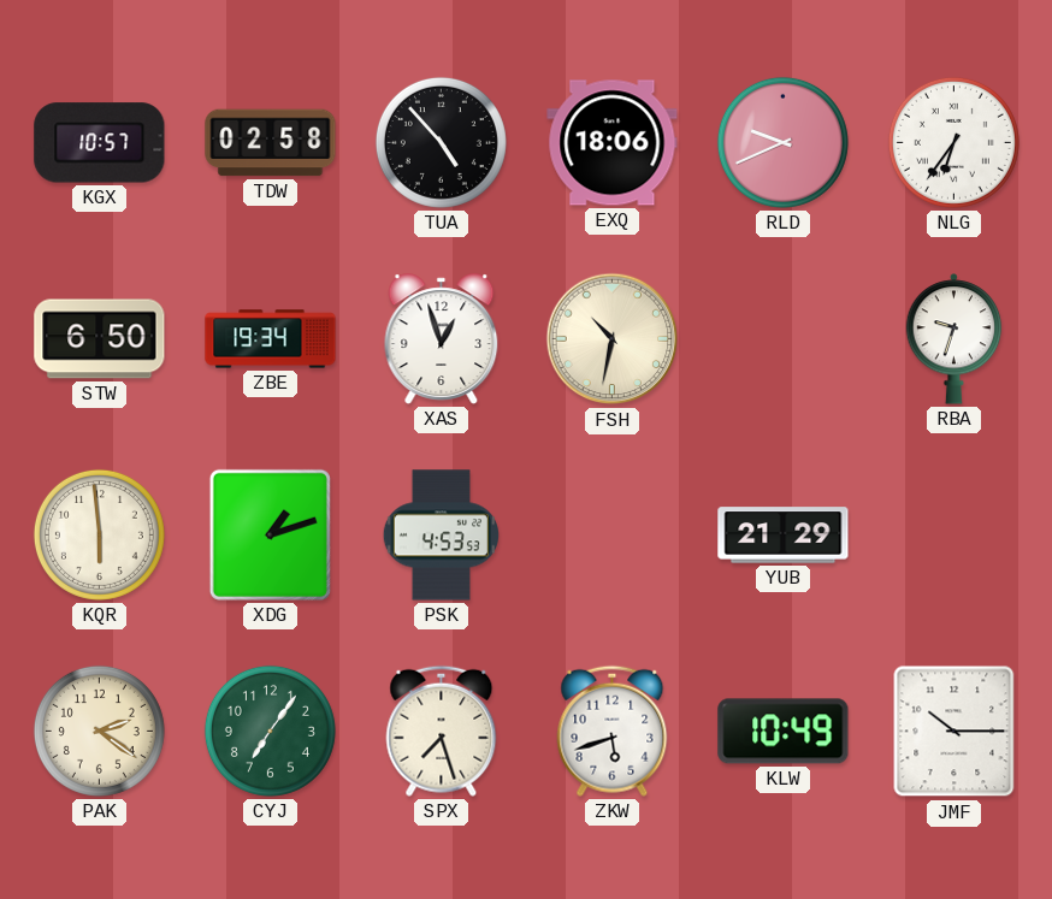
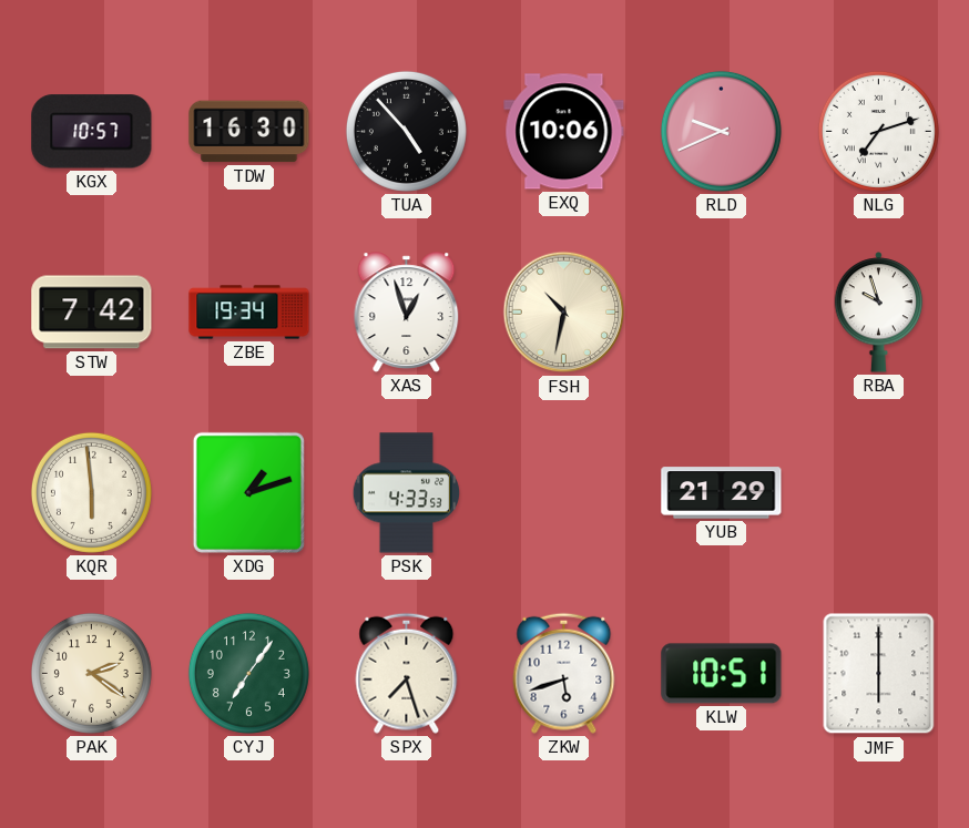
TDW: 02:58 -> 16:30
EXQ: 18:06 -> 10:06
NLG: 6:36 -> 7:12
STW: 6:50 -> 7:42
RBA: 9:33 -> 9:57
PSK: 4:53 -> 4:33
KLW: 10:49 -> 10:51
JMF: 10:15 -> 6:00
